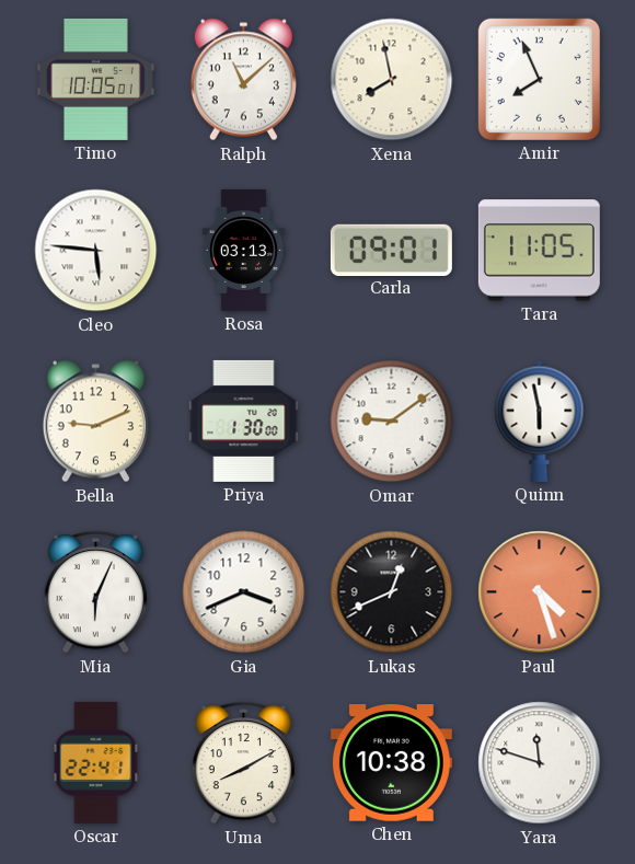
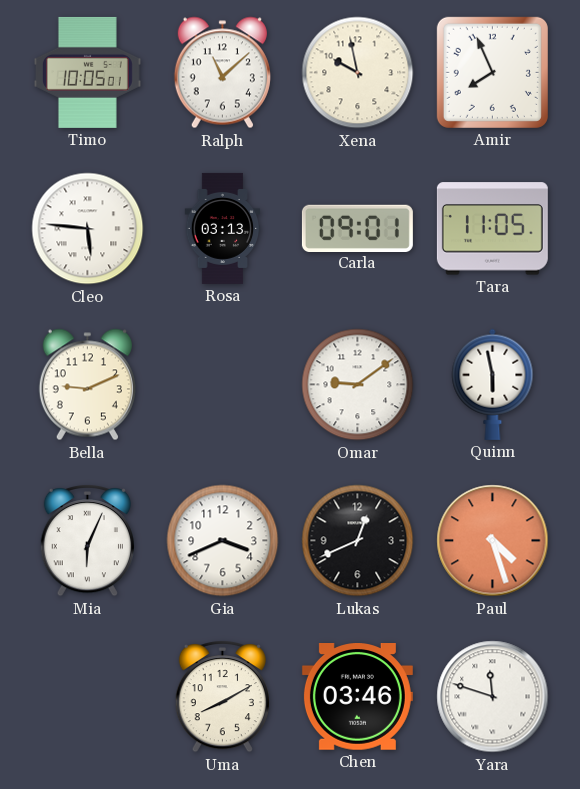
Xena: 7:58 -> 9:58
Priya: 1:30 -> none
Oscar: 22:41 -> none
Chen: 10:38 -> 03:46
